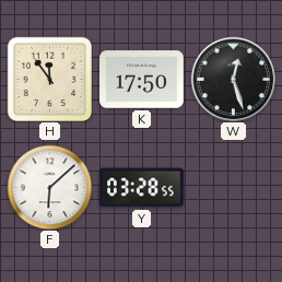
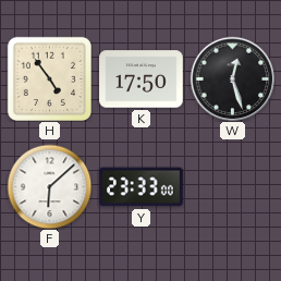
H: 11:54 -> 4:54
Y: 03:28 -> 23:33
